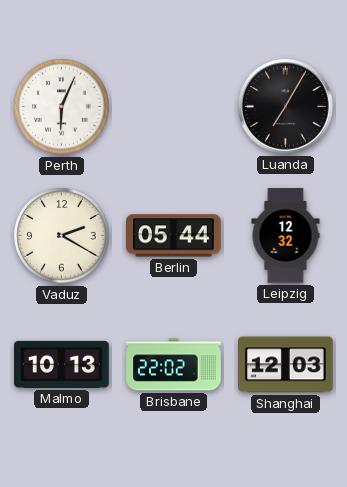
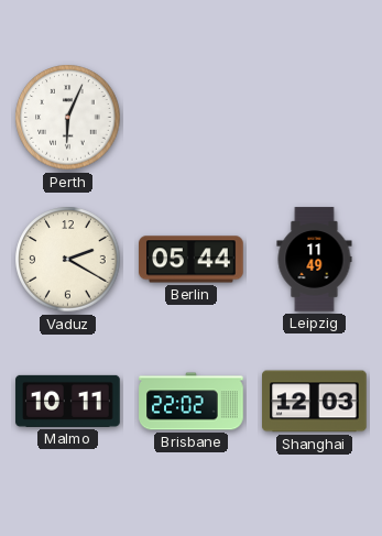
Luanda: 7:05 -> none
Leipzig: 12:32 -> 11:49
Malmo: 10:13 -> 10:11
